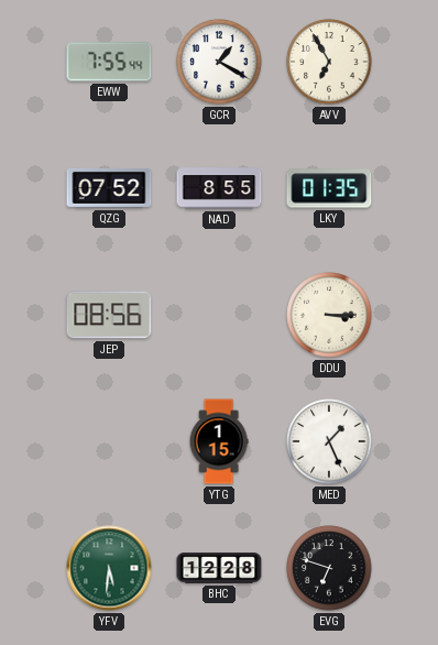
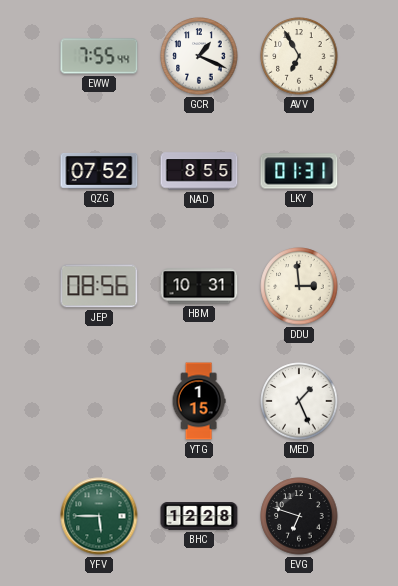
GCR: 1:20 -> 1:19
LKY: 01:35 -> 01:31
HBM: none -> 10:31
DDU: 3:15 -> 2:59
YFV: 5:31 -> 5:45
